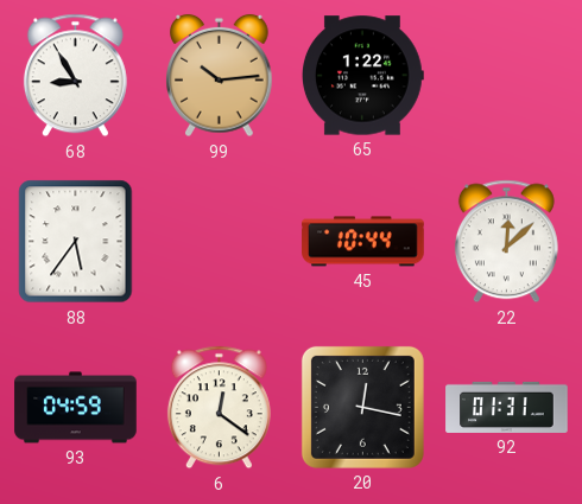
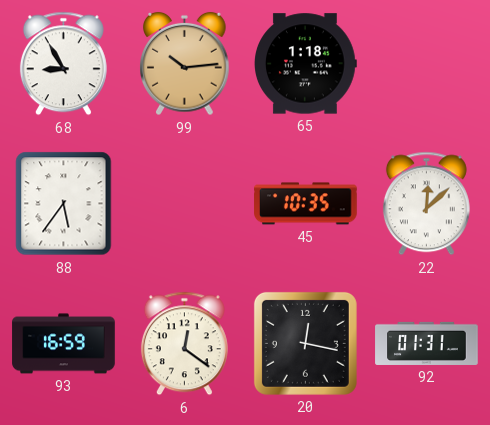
65: 1:22 -> 1:18
45: 10:44 -> 10:35
93: 04:59 -> 16:59
